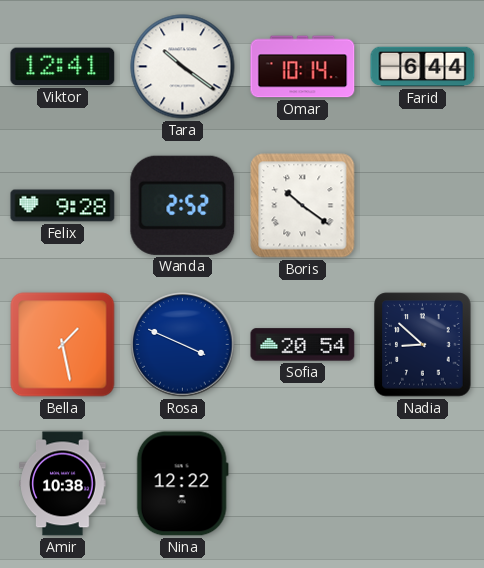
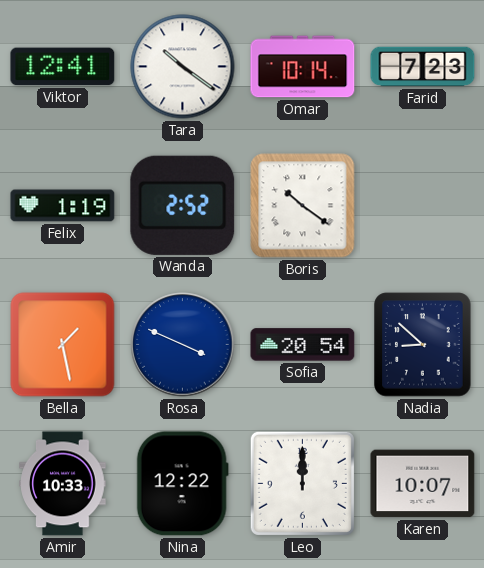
Farid: 6:44 -> 7:23
Felix: 9:28 -> 1:19
Amir: 10:38 -> 10:33
Leo: none -> 12:00
Karen: none -> 10:07
